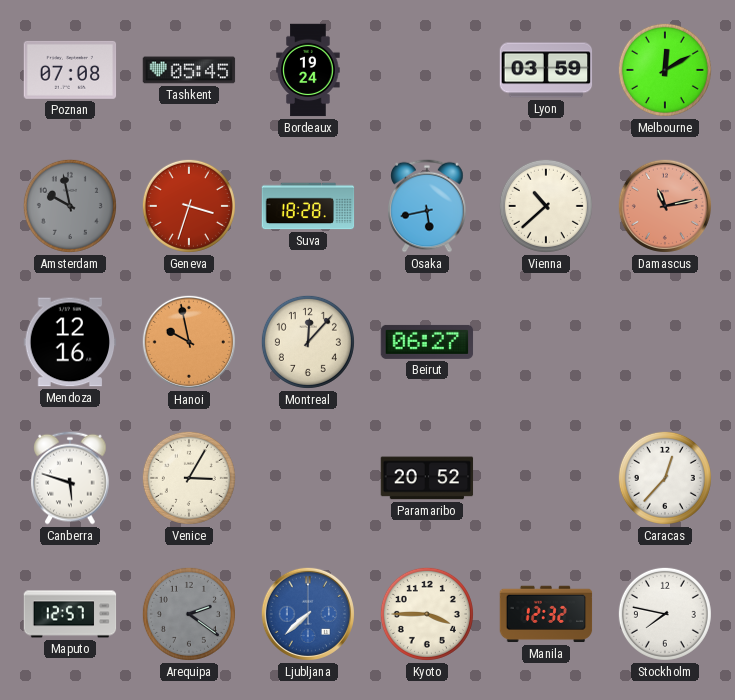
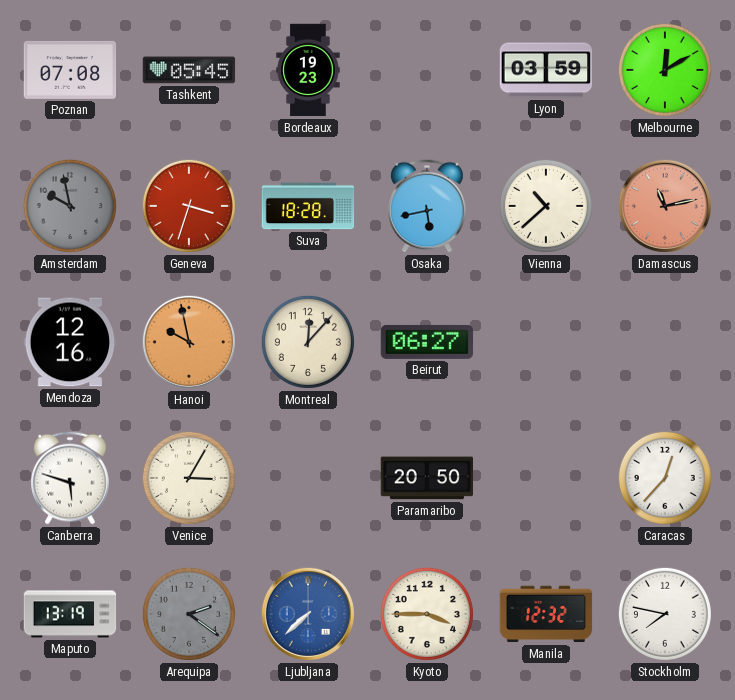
Bordeaux: 19:24 -> 19:23
Paramaribo: 20:52 -> 20:50
Maputo: 12:57 -> 13:19
